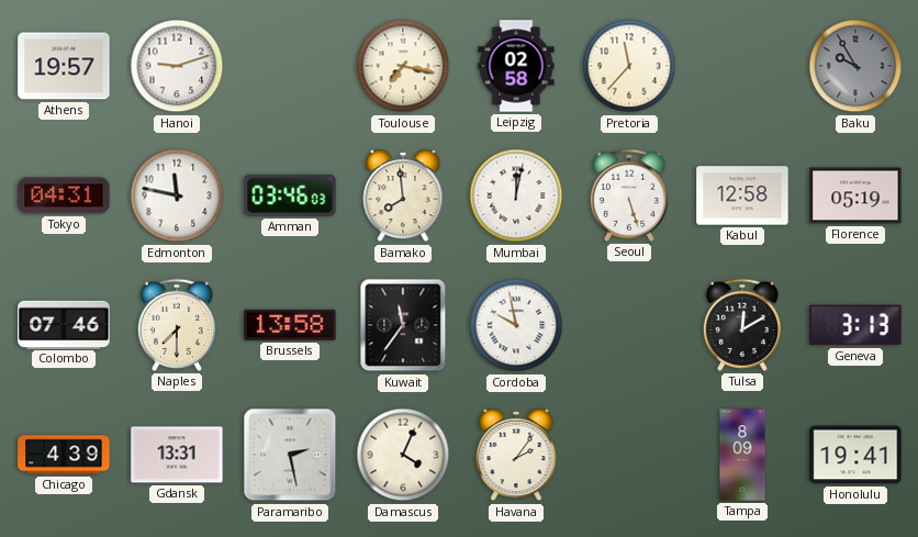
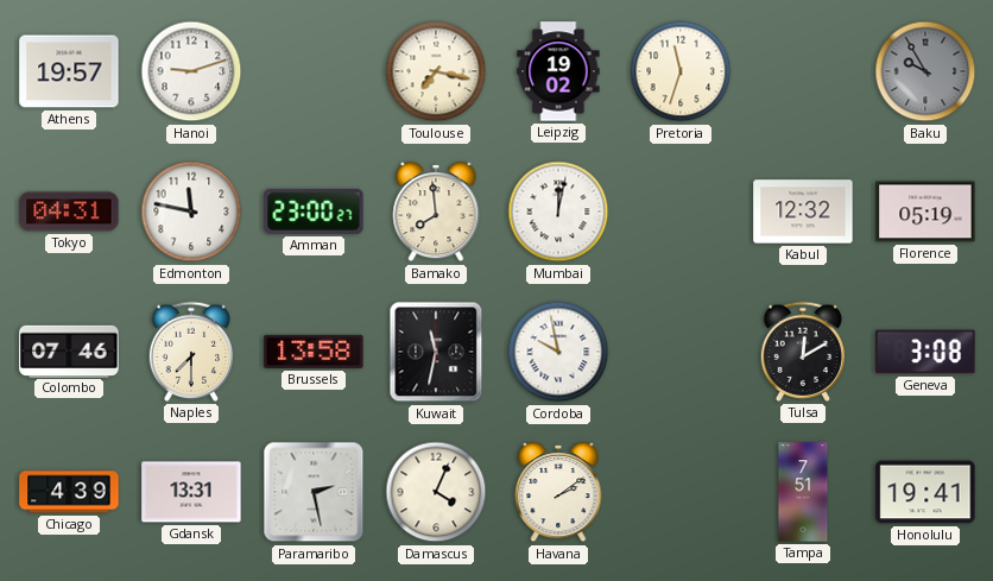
Leipzig: 02:58 -> 19:02
Pretoria: 11:37 -> 11:33
Amman: 03:46 -> 23:00
Seoul: 5:27 -> none
Kabul: 12:58 -> 12:32
Kuwait: 11:36 -> 11:32
Geneva: 3:13 -> 3:08
Havana: 2:06 -> 2:09
Tampa: 8:09 -> 7:51
